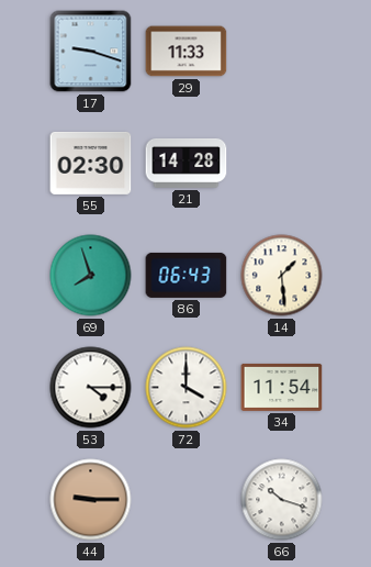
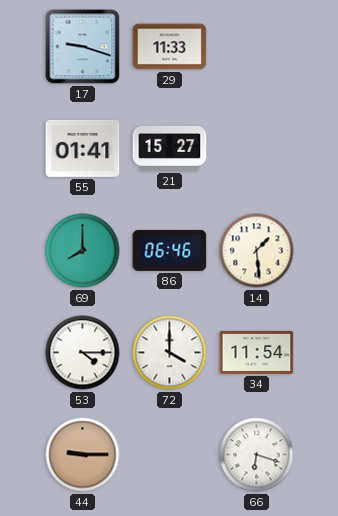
55: 02:30 -> 01:41
21: 14:28 -> 15:27
69: 7:57 -> 8:00
86: 06:43 -> 06:46
66: 10:18 -> 6:18
